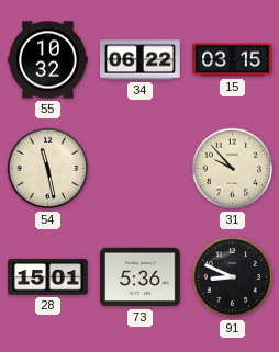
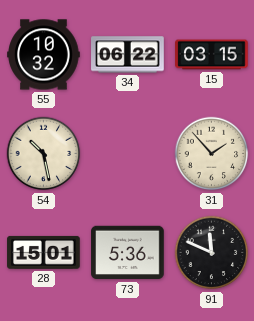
54: 11:28 -> 10:28
31: 9:53 -> 1:53
91: 8:49 -> 11:49
